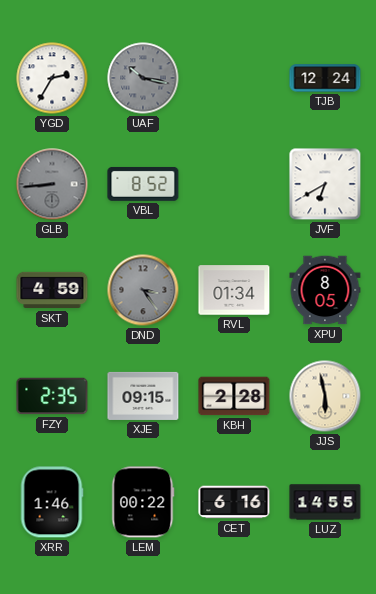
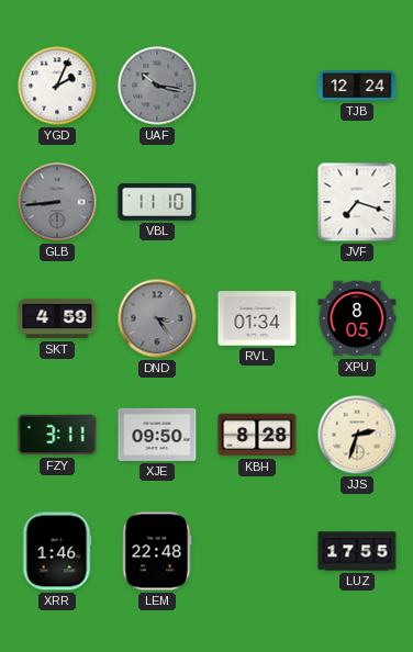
YGD: 2:35 -> 2:04
VBL: 8:52 -> 11:10
JVF: 6:40 -> 7:18
FZY: 2:35 -> 3:11
XJE: 09:15 -> 09:50
KBH: 2:28 -> 8:28
JJS: 5:58 -> 2:33
LEM: 00:22 -> 22:48
CET: 6:16 -> none
LUZ: 14:55 -> 17:55
